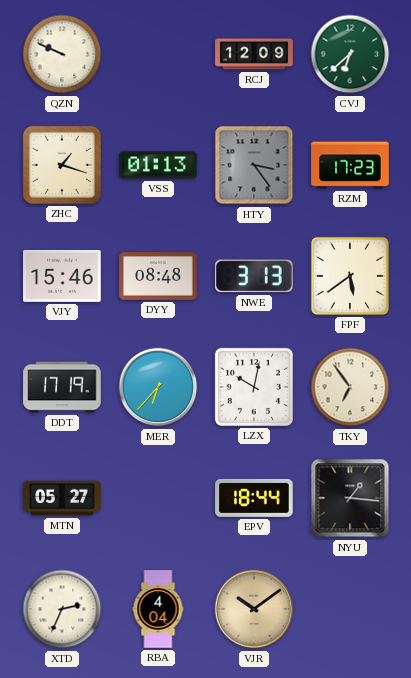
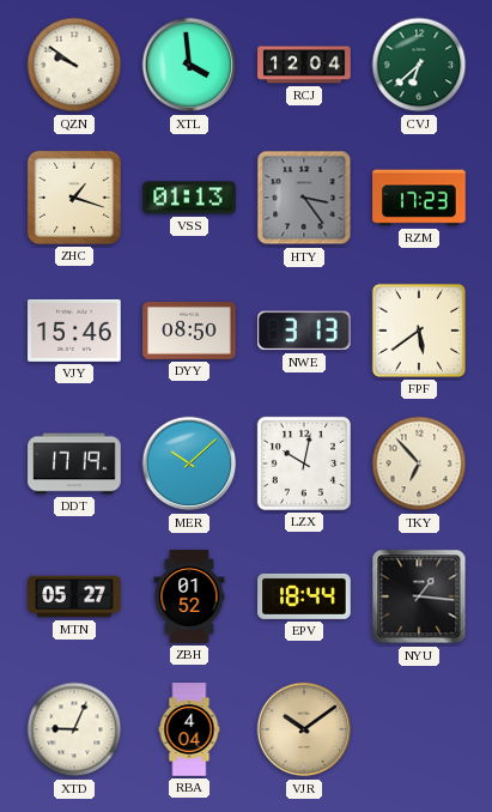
QZN: 9:49 -> 9:51
XTL: none -> 3:59
RCJ: 12:09 -> 12:04
DYY: 08:48 -> 08:50
MER: 6:37 -> 10:08
TKY: 6:54 -> 6:53
ZBH: none -> 01:52
XTD: 2:34 -> 9:04
